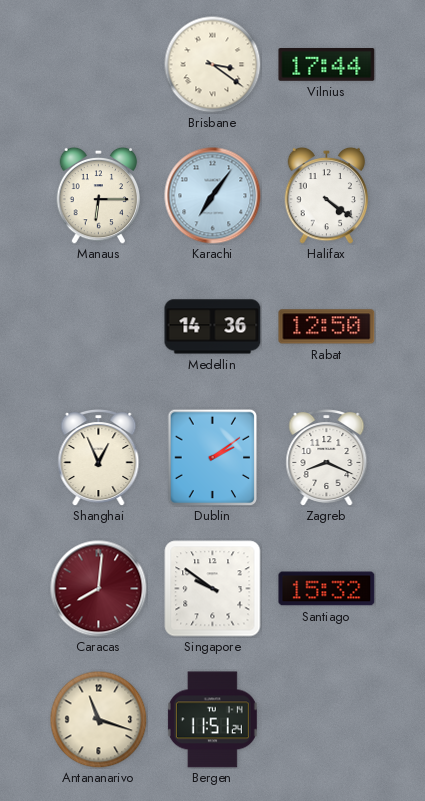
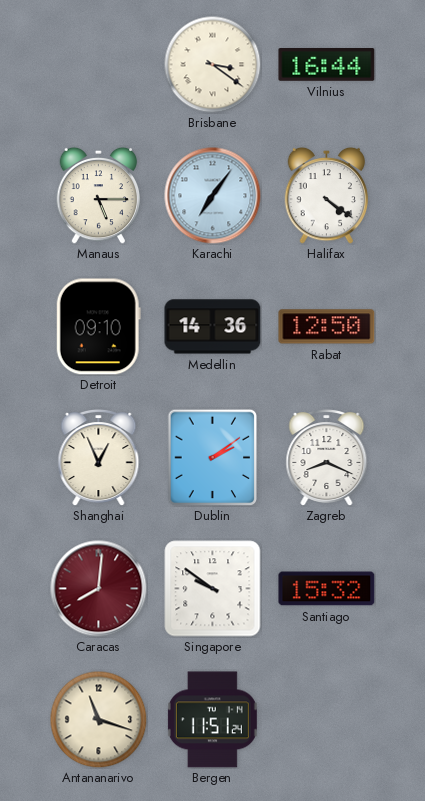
Vilnius: 17:44 -> 16:44
Manaus: 6:15 -> 5:15
Detroit: none -> 09:10
